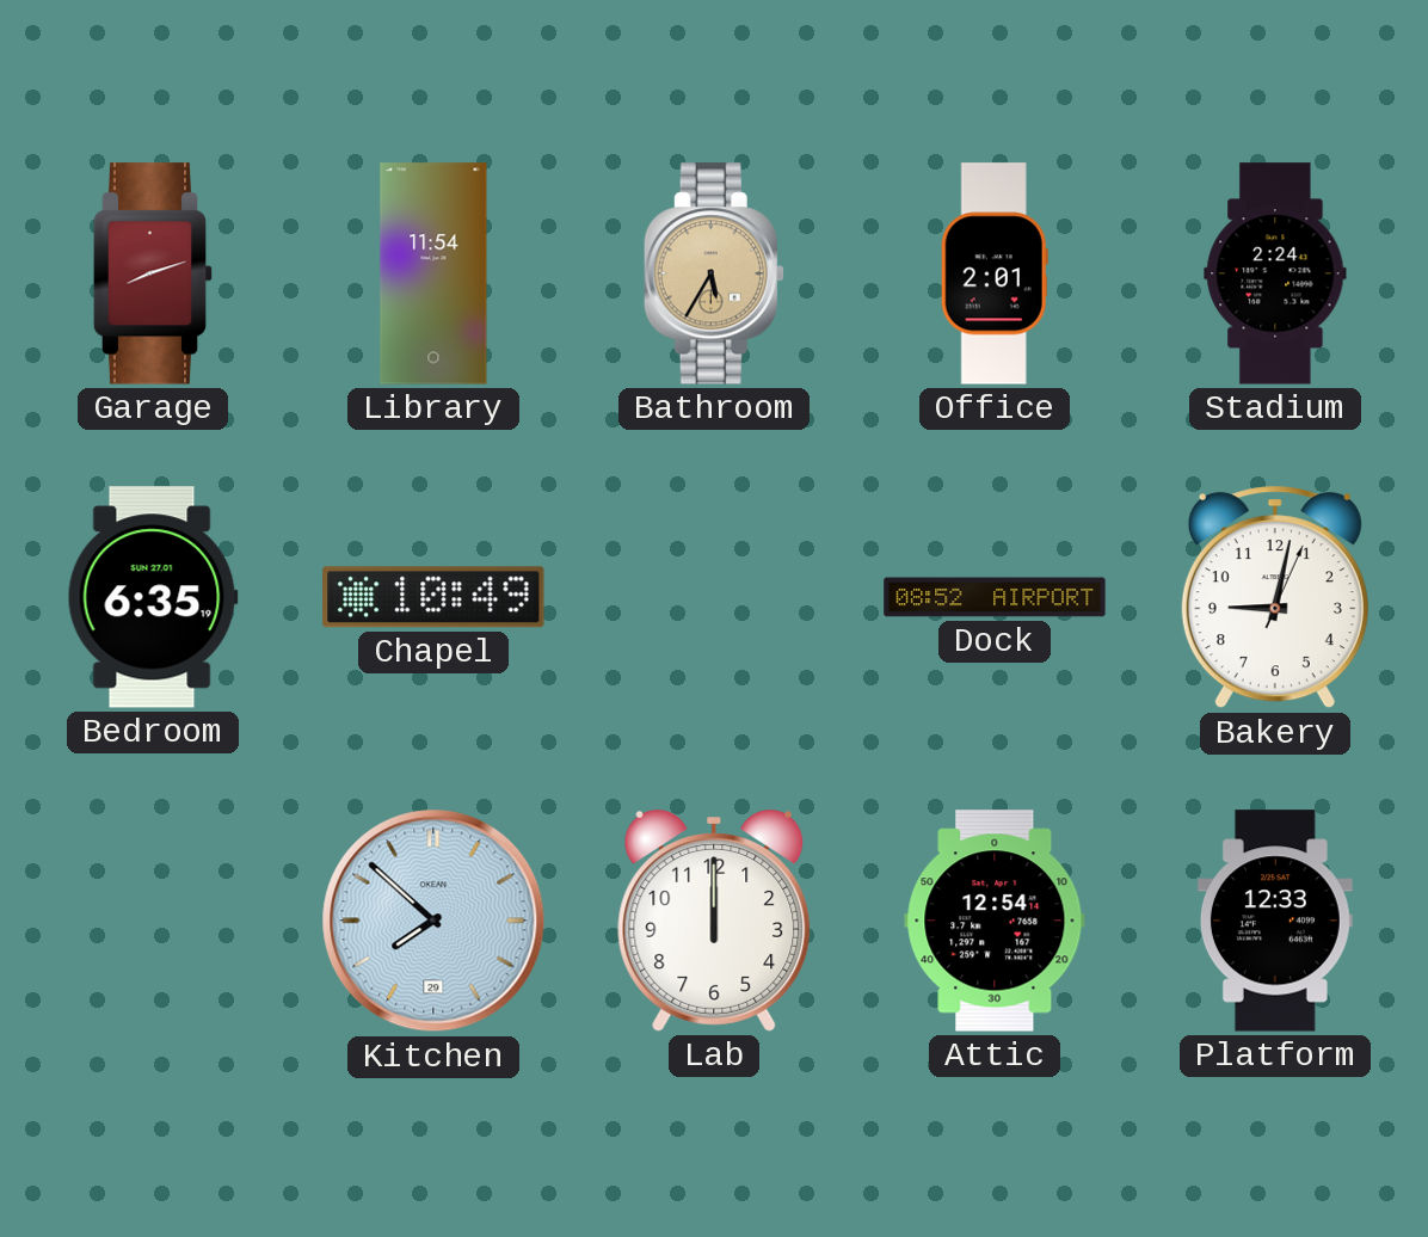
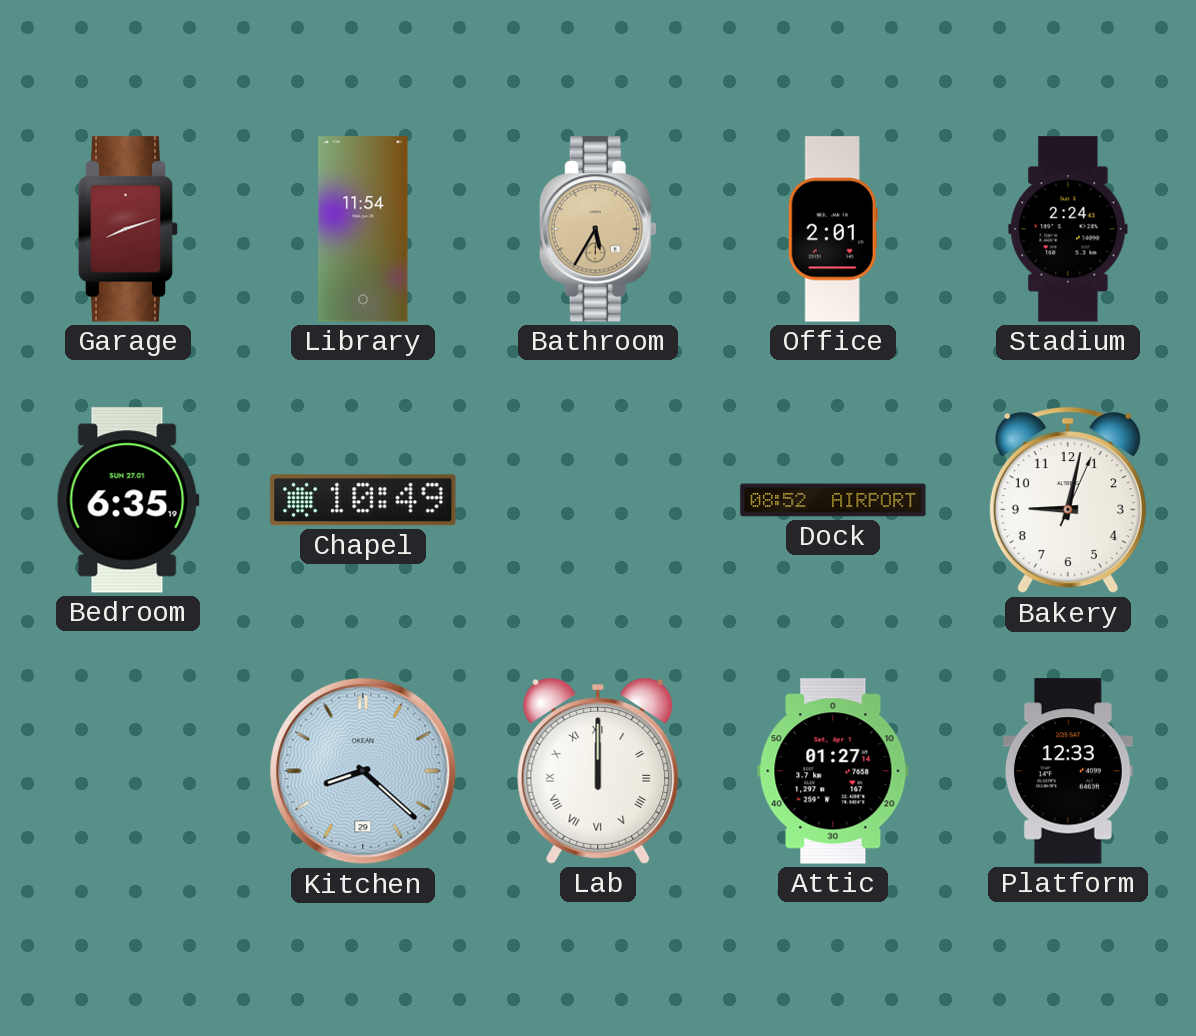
Kitchen: 7:52 -> 8:22
Lab numerals: Arabic -> Roman
Attic: 12:54 -> 01:27
